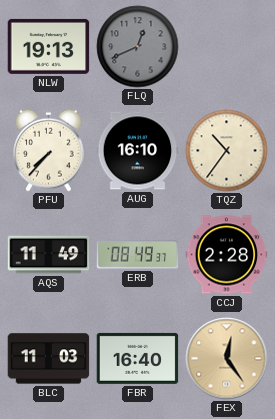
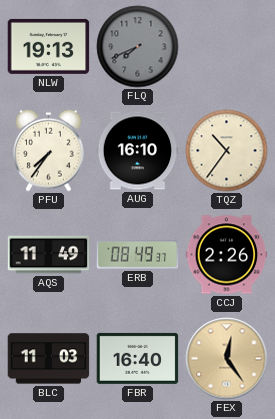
FLQ: 12:41 -> 7:41
PFU: 7:37 -> 7:36
CCJ: 2:28 -> 2:26
